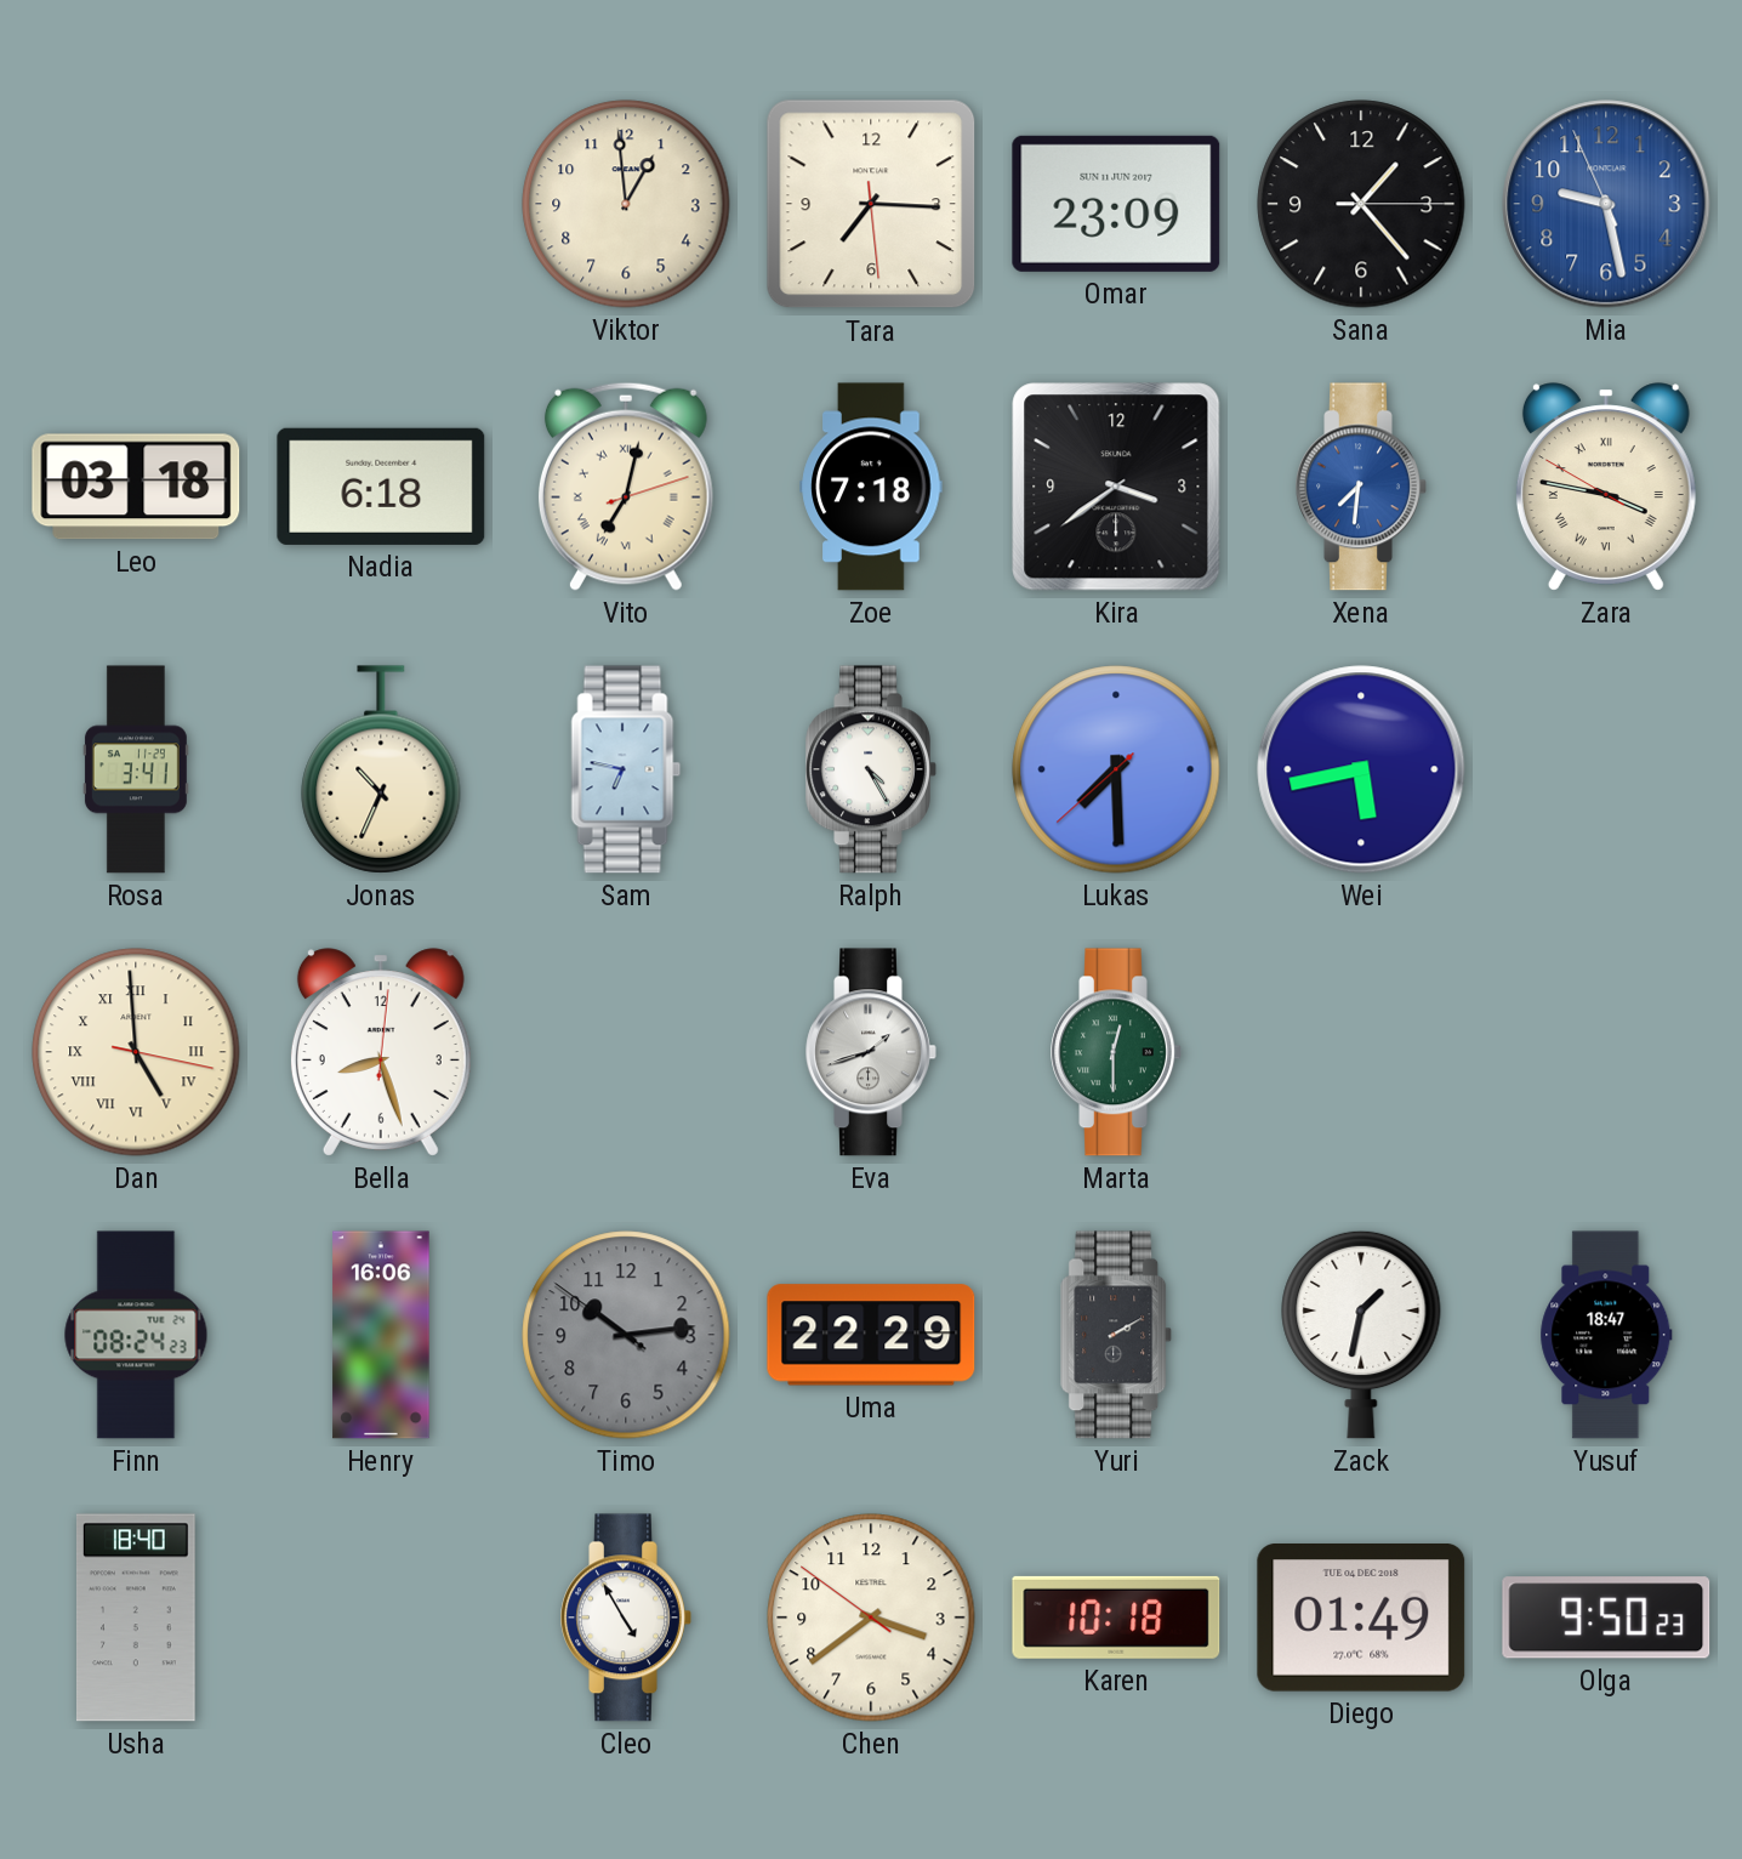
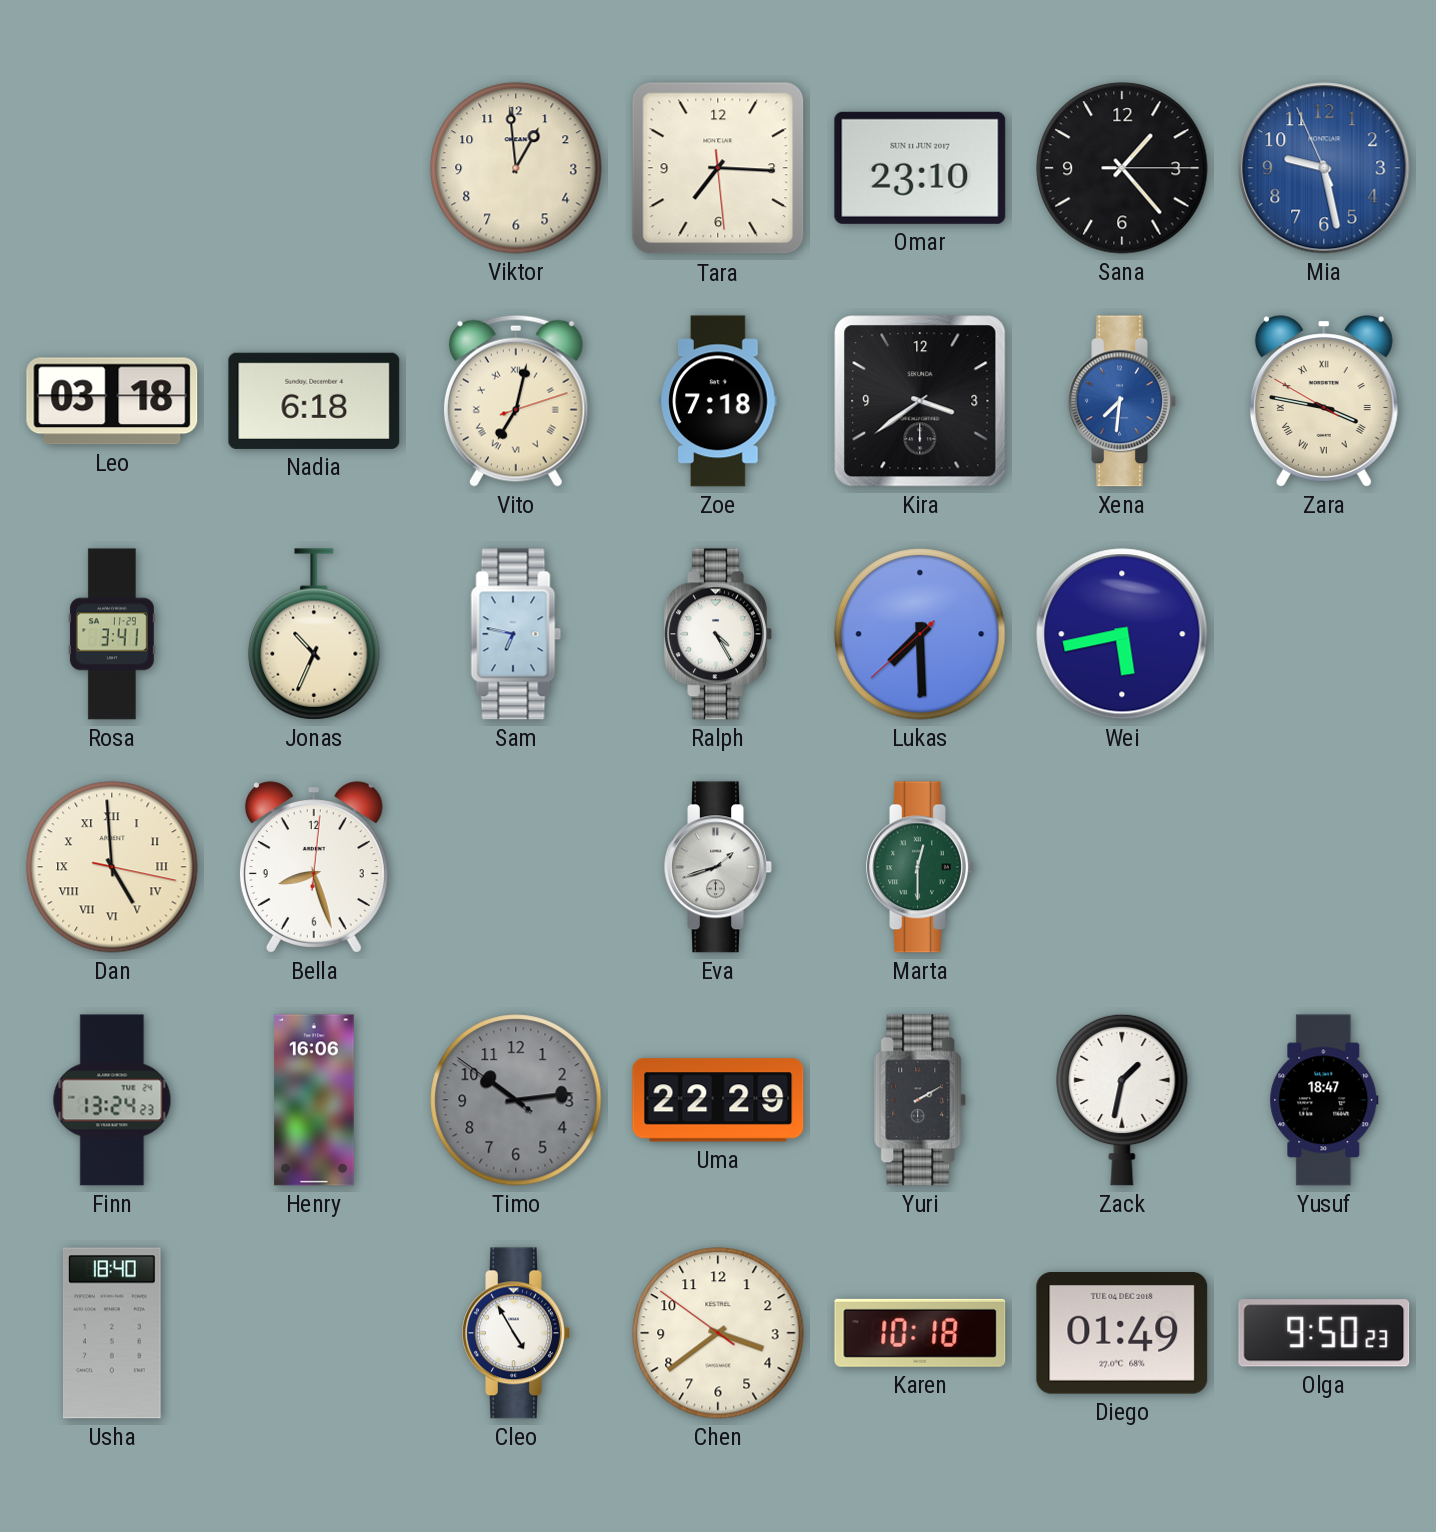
Omar: 23:09 -> 23:10
Finn: 08:24 -> 13:24
